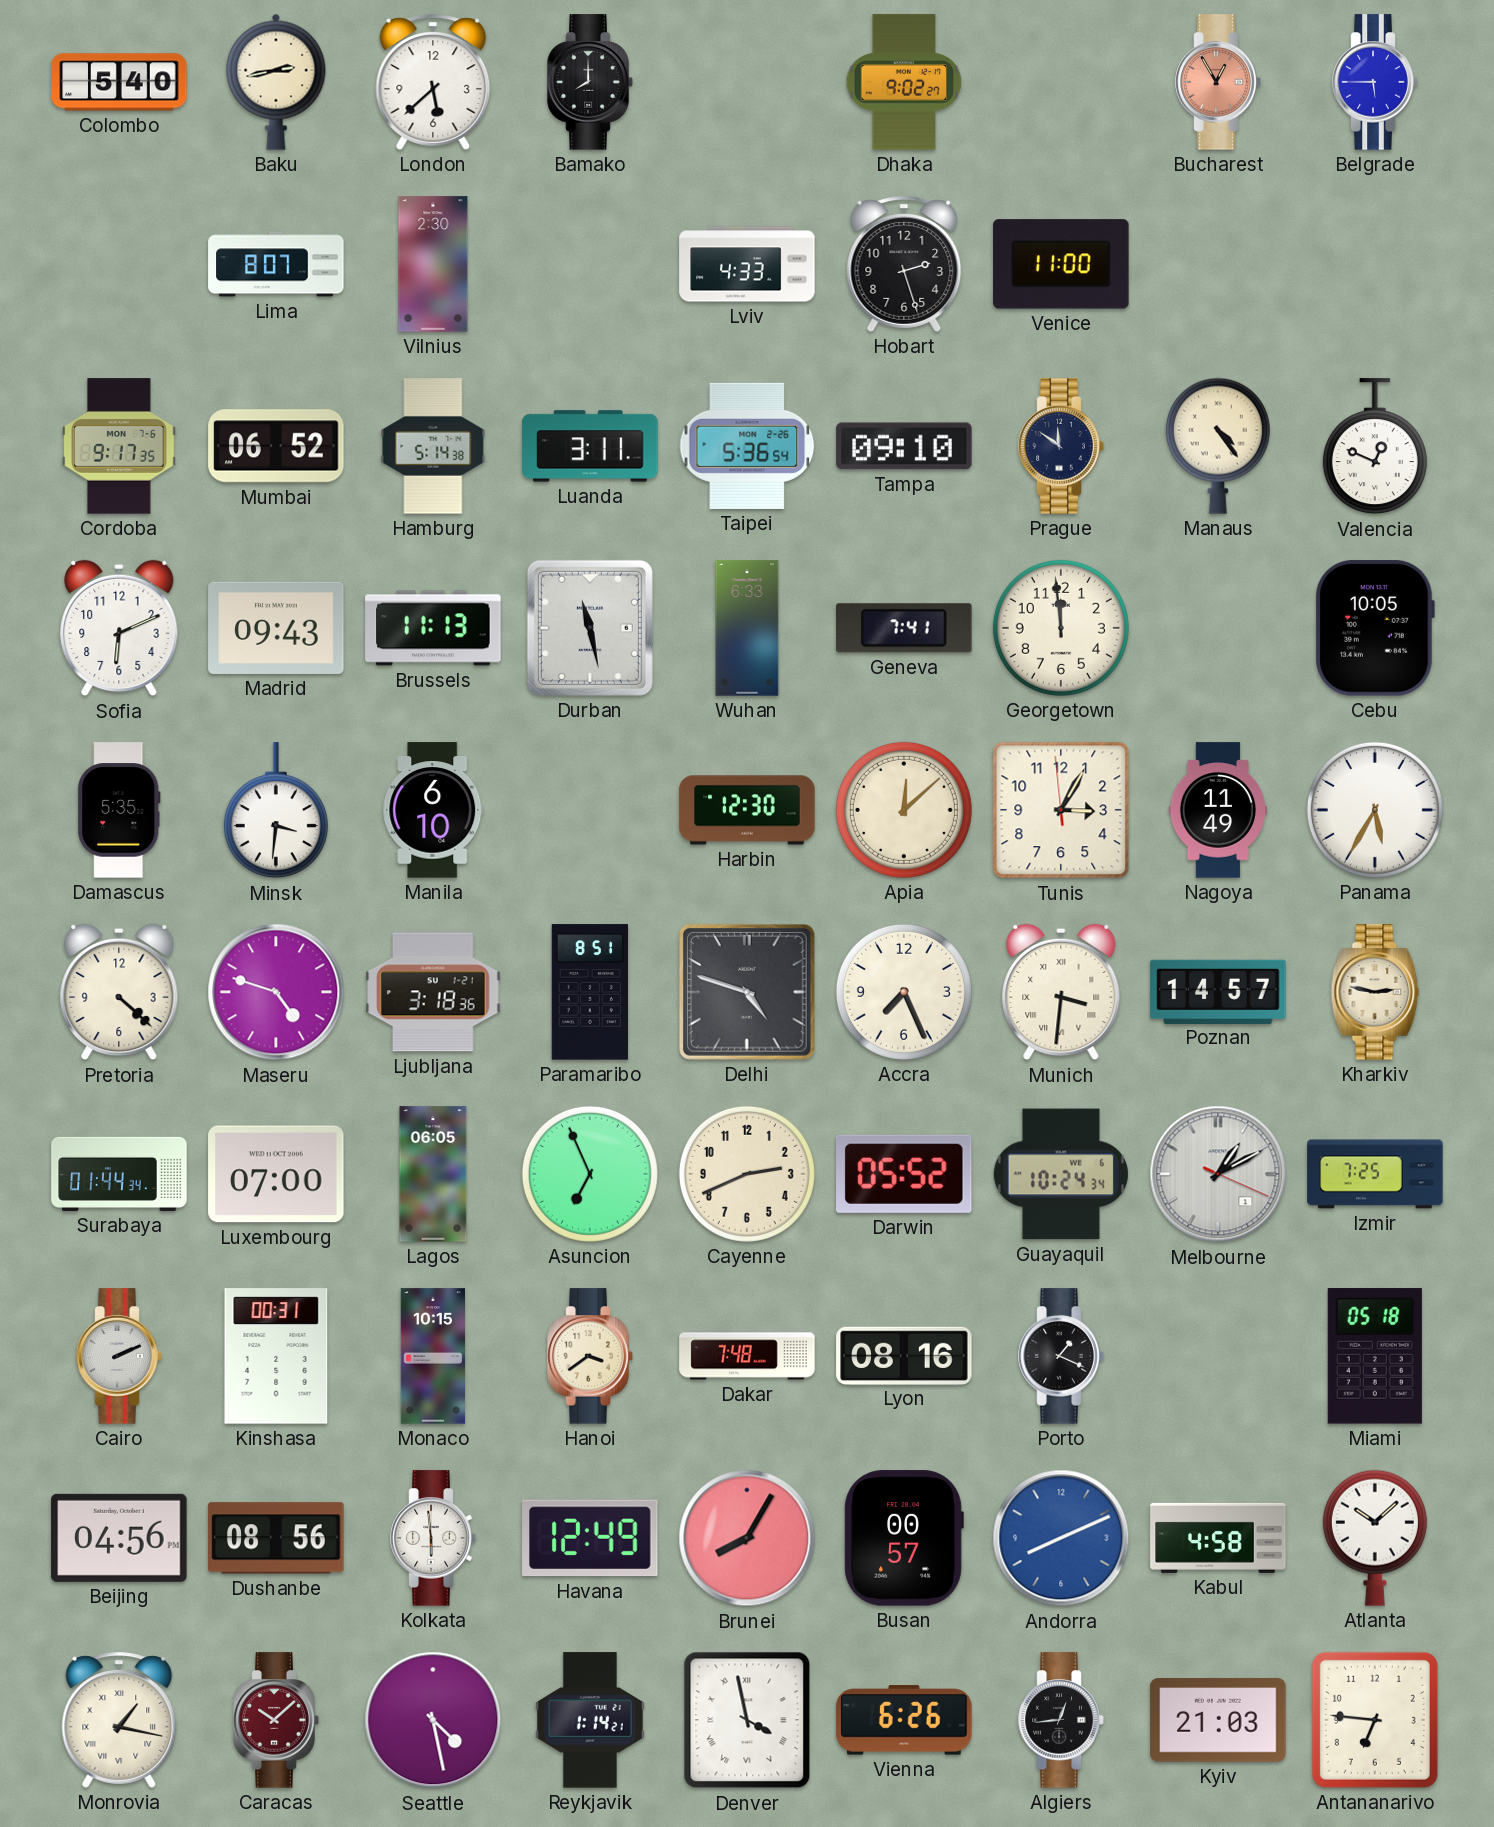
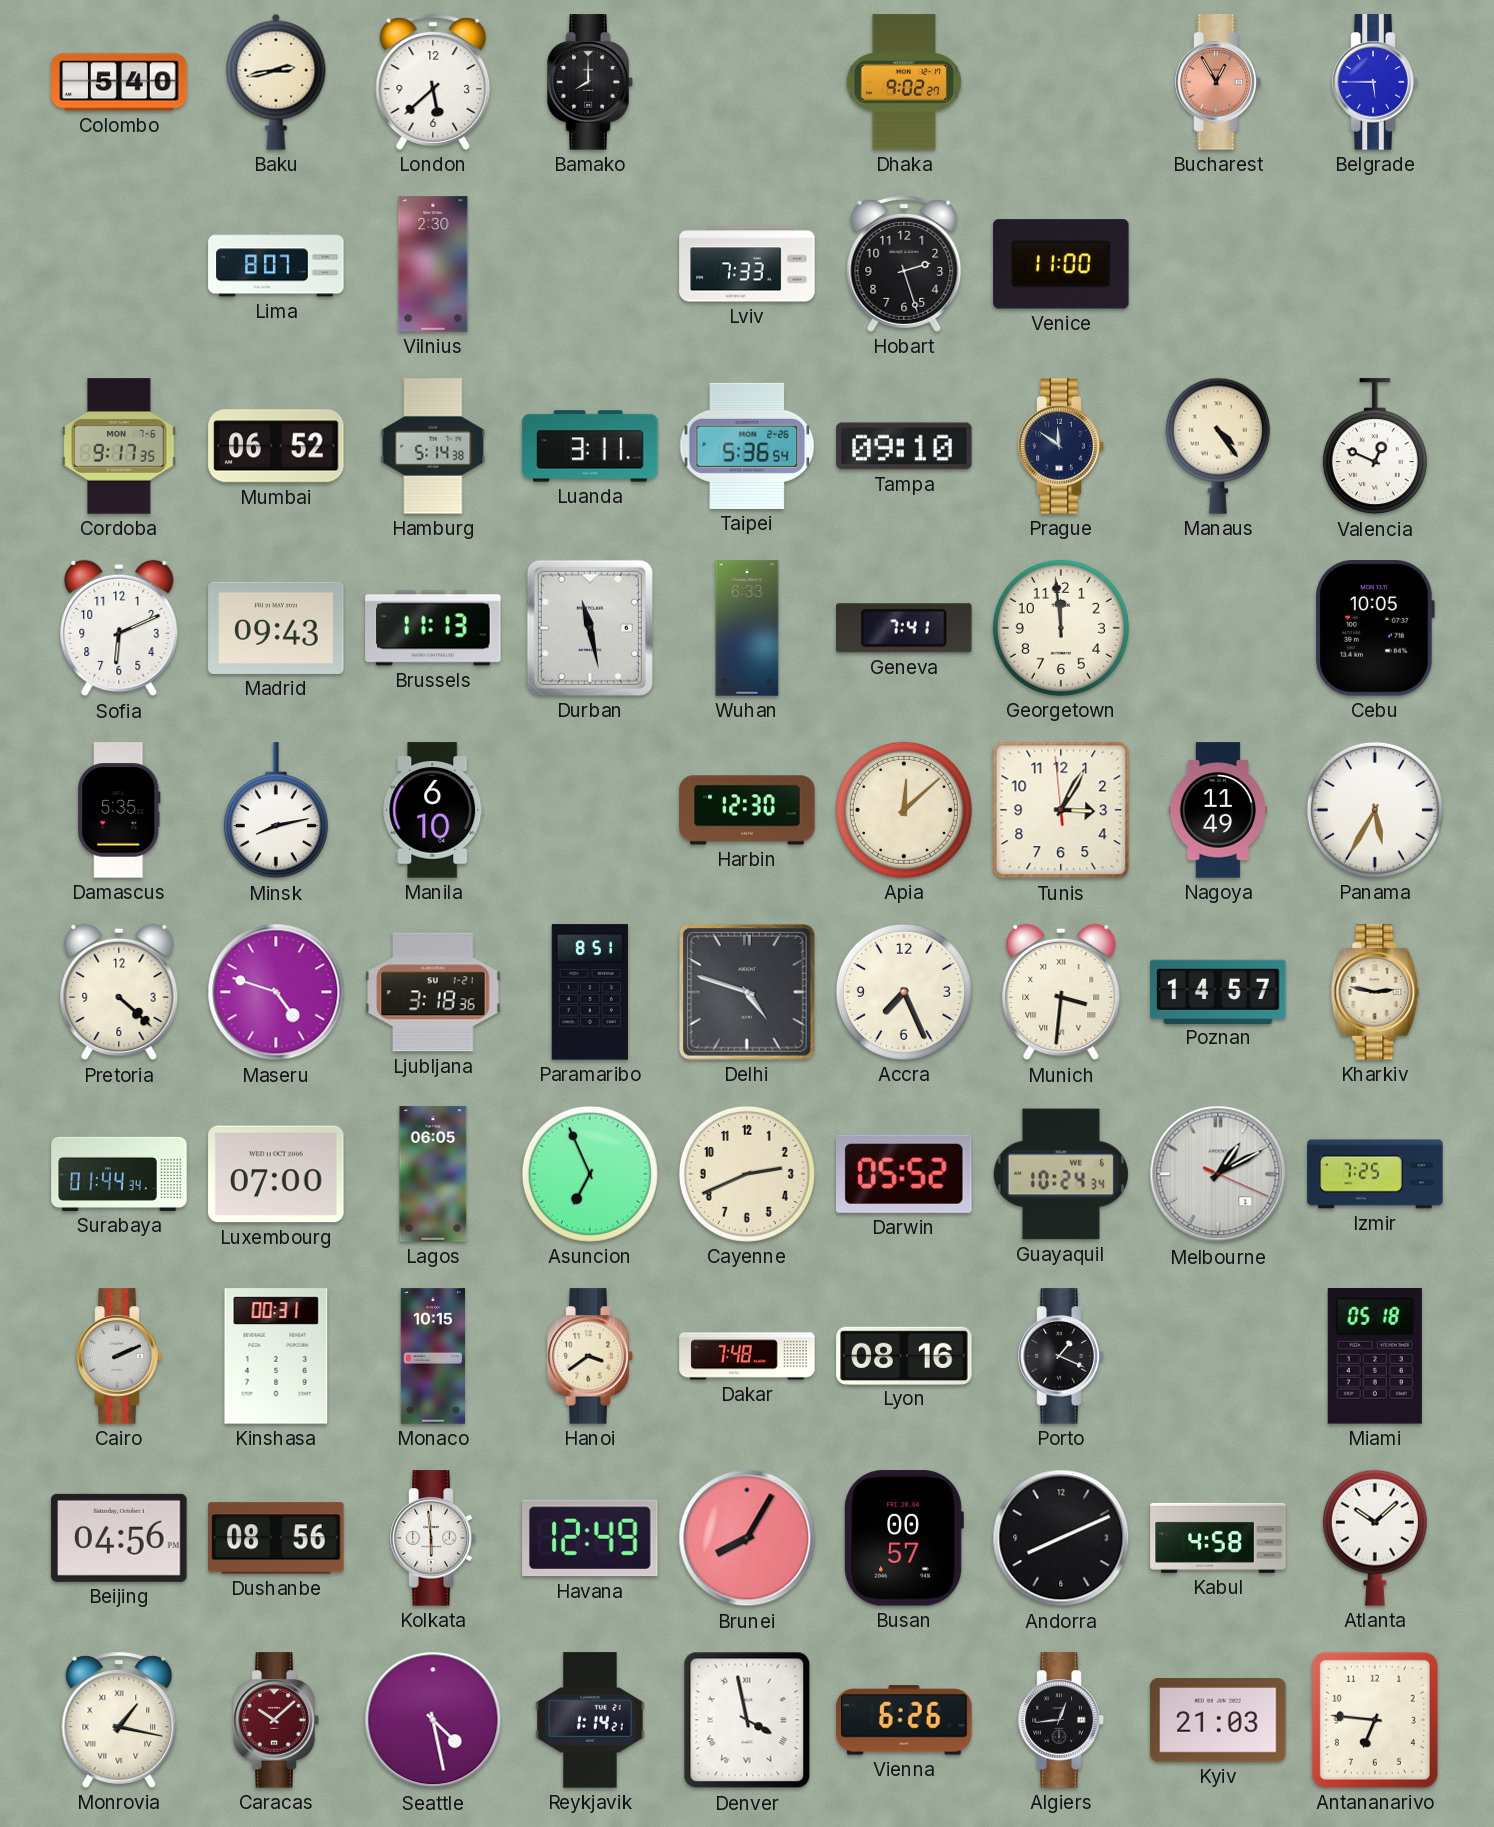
Lviv: 4:33 -> 7:33
Minsk: 3:31 -> 8:13
Andorra dial: blue -> black
